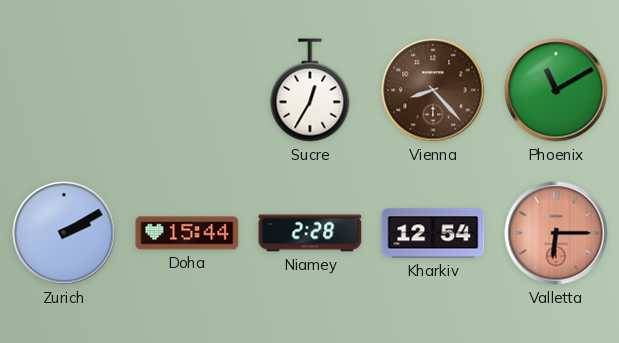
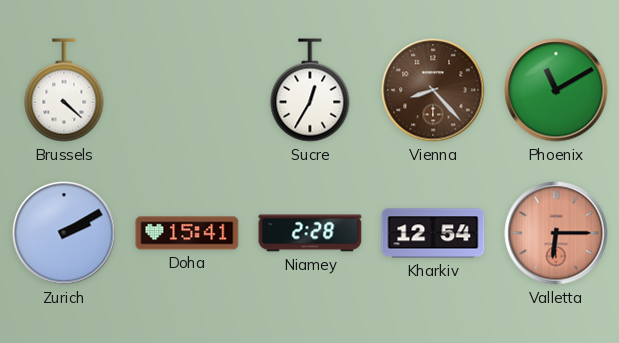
Brussels: none -> 4:22
Doha: 15:44 -> 15:41
